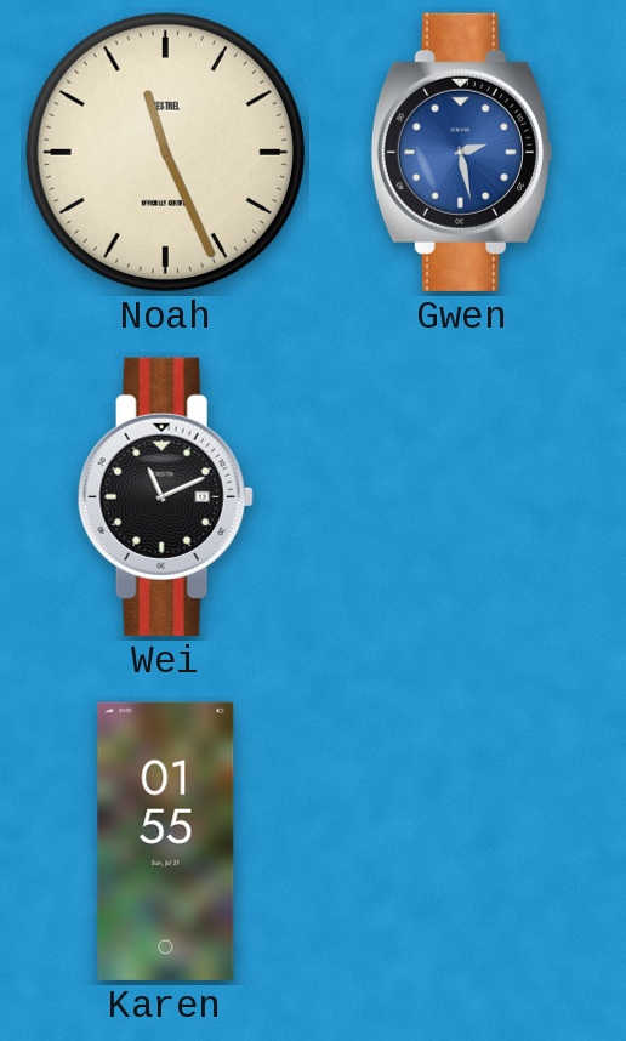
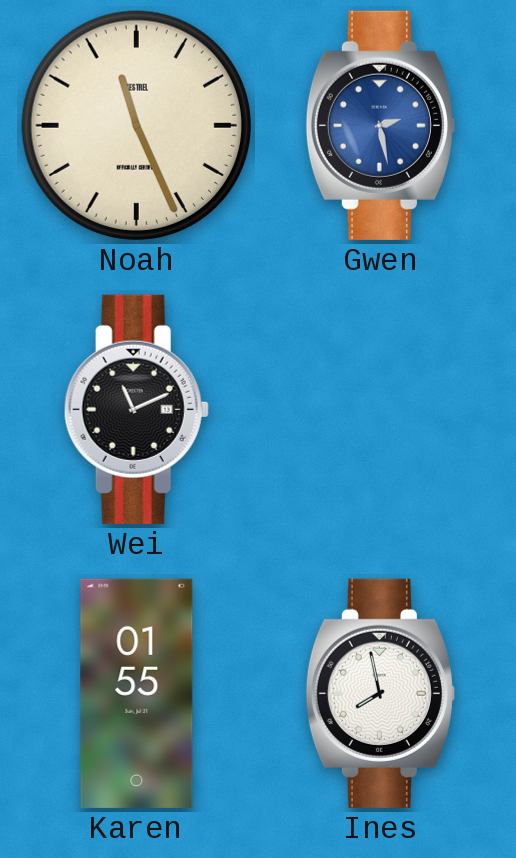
Ines: none -> 7:58
